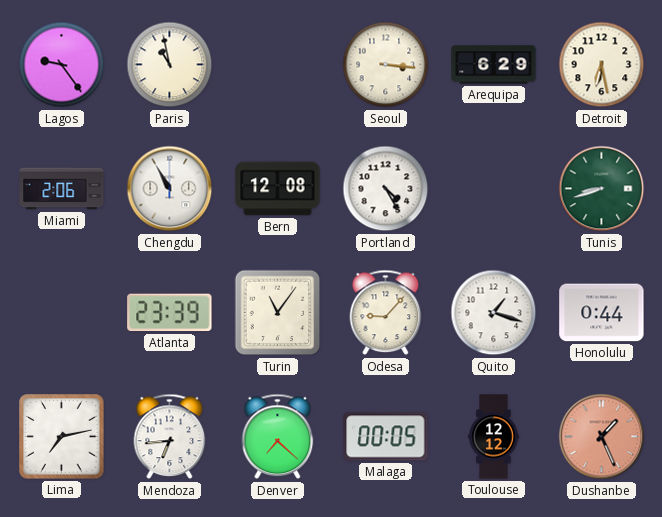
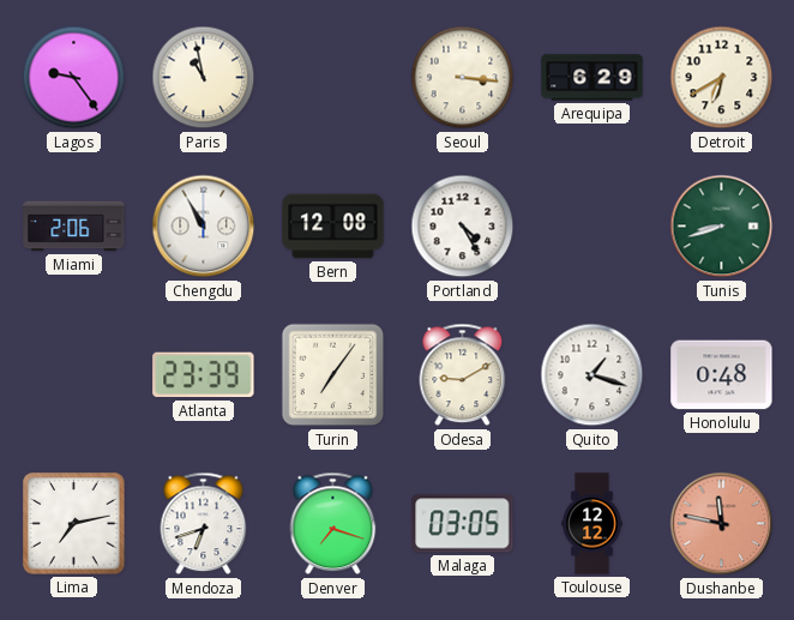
Detroit: 6:28 -> 6:40
Turin: 11:06 -> 7:06
Odesa: 9:07 -> 9:10
Honolulu: 0:44 -> 0:48
Mendoza: 6:44 -> 6:42
Denver: 7:22 -> 7:18
Malaga: 00:05 -> 03:05
Dushanbe: 1:26 -> 11:47
